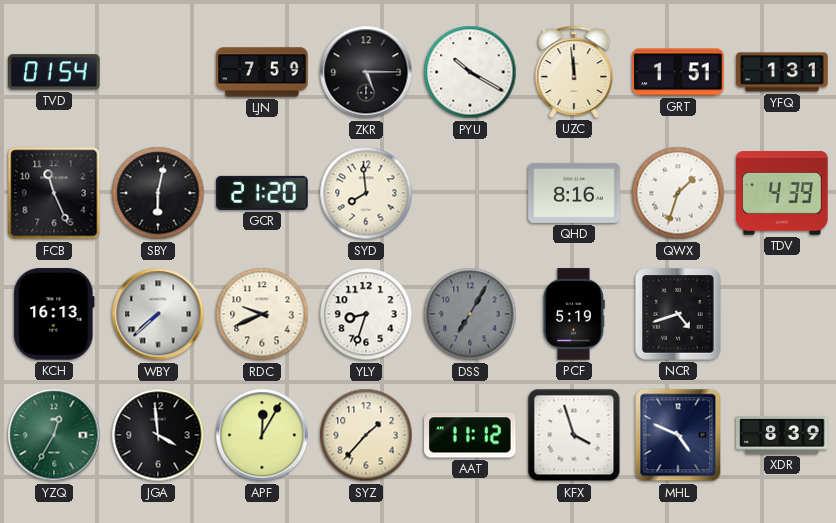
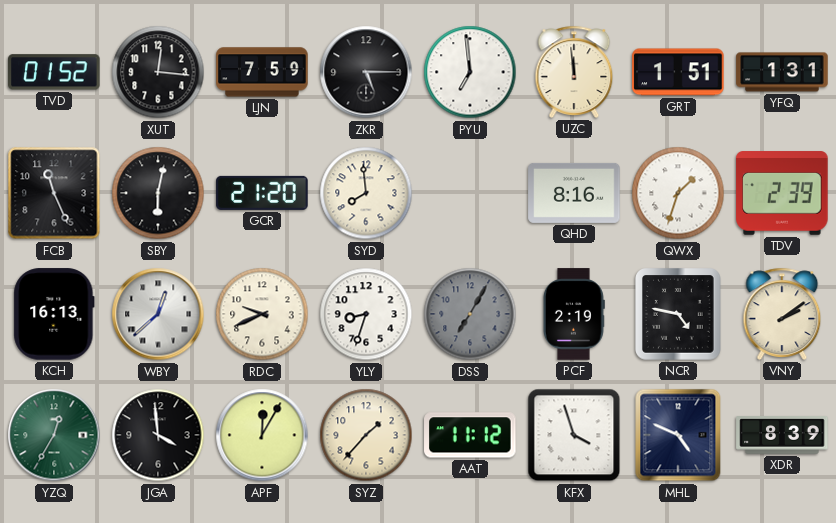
TVD: 01:54 -> 01:52
XUT: none -> 12:16
PYU: 10:20 -> 6:59
TDV: 4:39 -> 2:39
WBY: 7:38 -> 12:38
PCF: 5:19 -> 2:19
NCR: 4:42 -> 4:47
VNY: none -> 2:09
